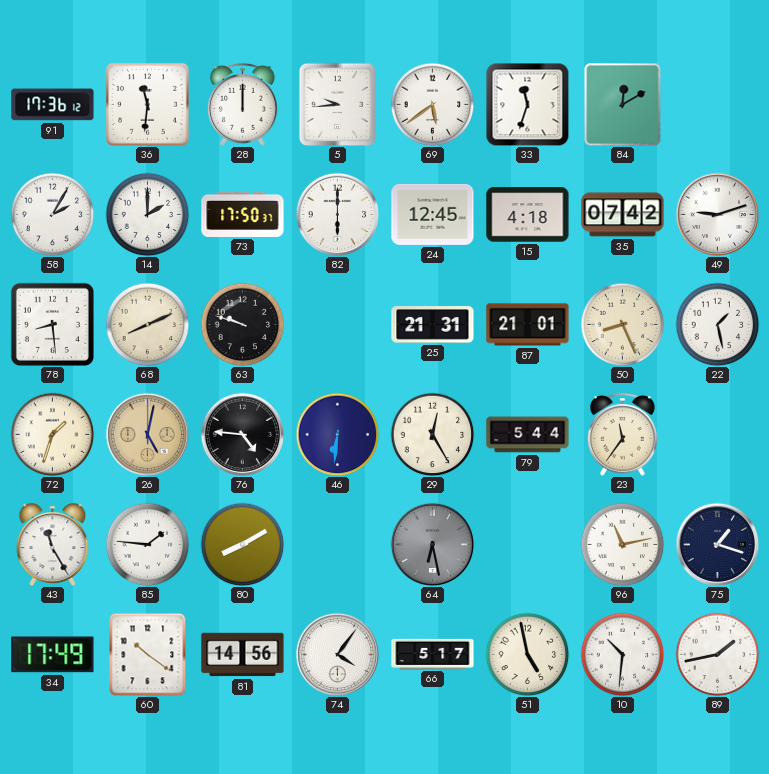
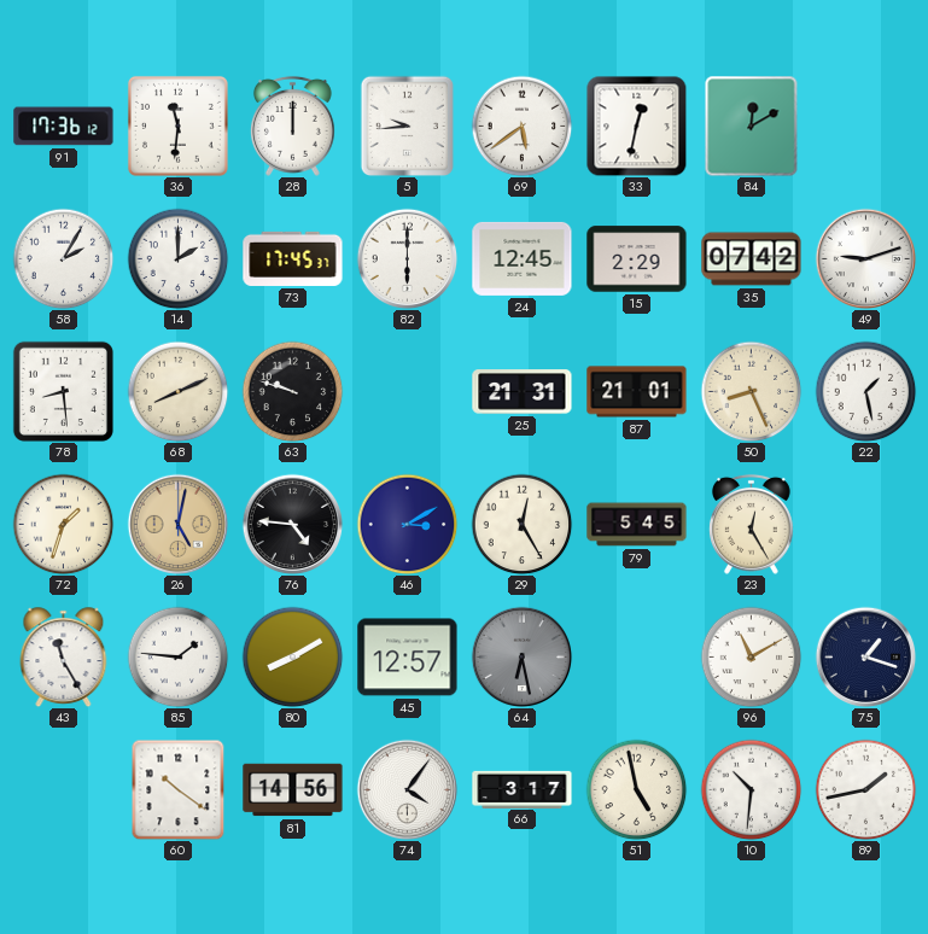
33: 11:33 -> 12:32
73: 17:50 -> 17:45
15: 4:18 -> 2:29
46: 6:31 -> 3:10
79: 5:44 -> 5:45
23: 11:36 -> 12:25
45: none -> 12:57
96: 11:13 -> 11:10
34: 17:49 -> none
66: 5:17 -> 3:17
